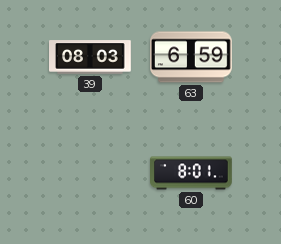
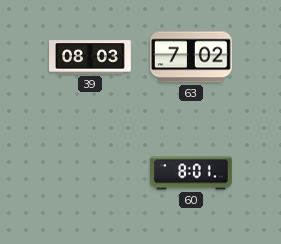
63: 6:59 -> 7:02
